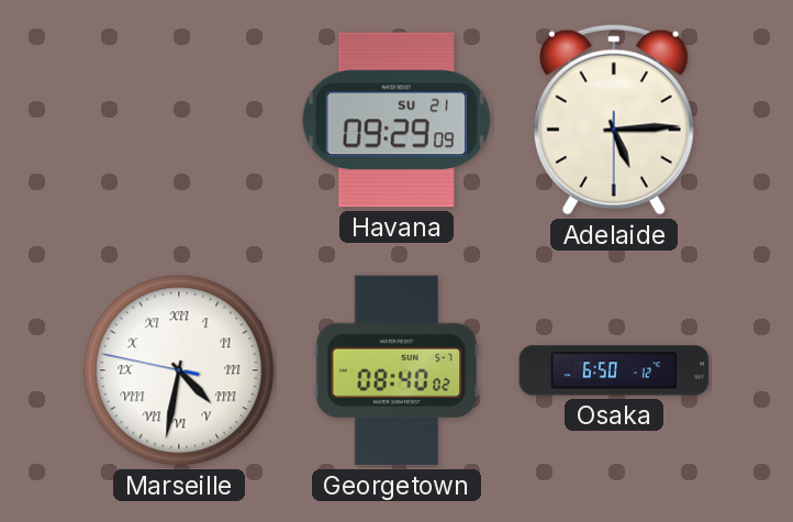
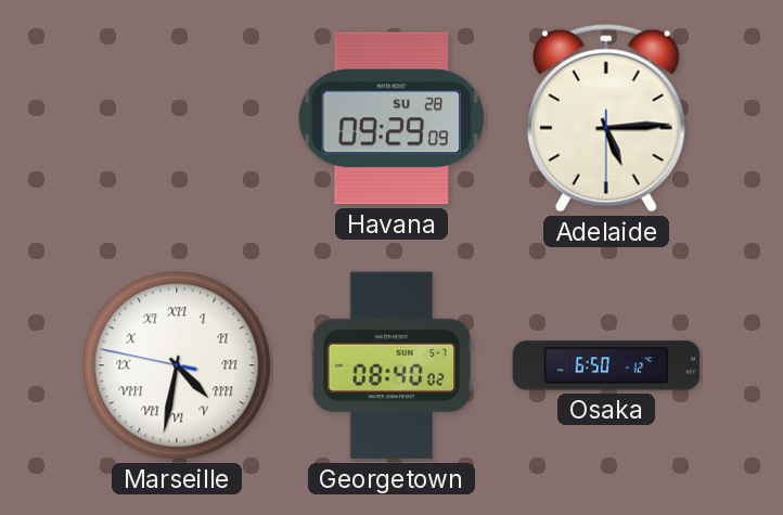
Havana date: SU 21 -> SU 28
